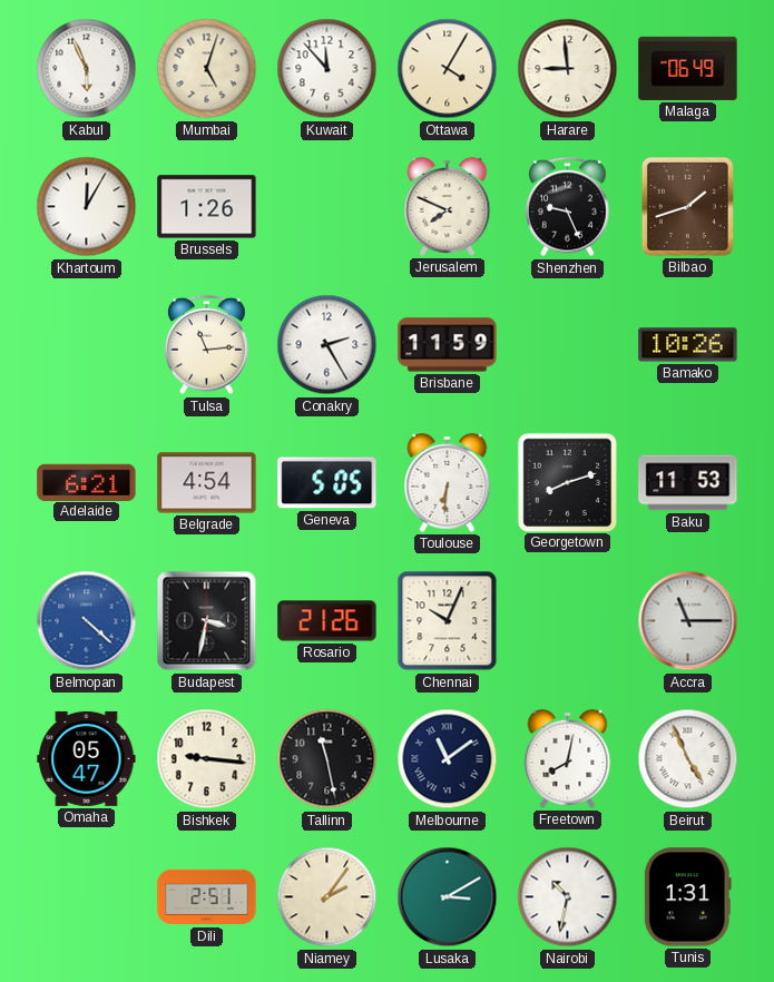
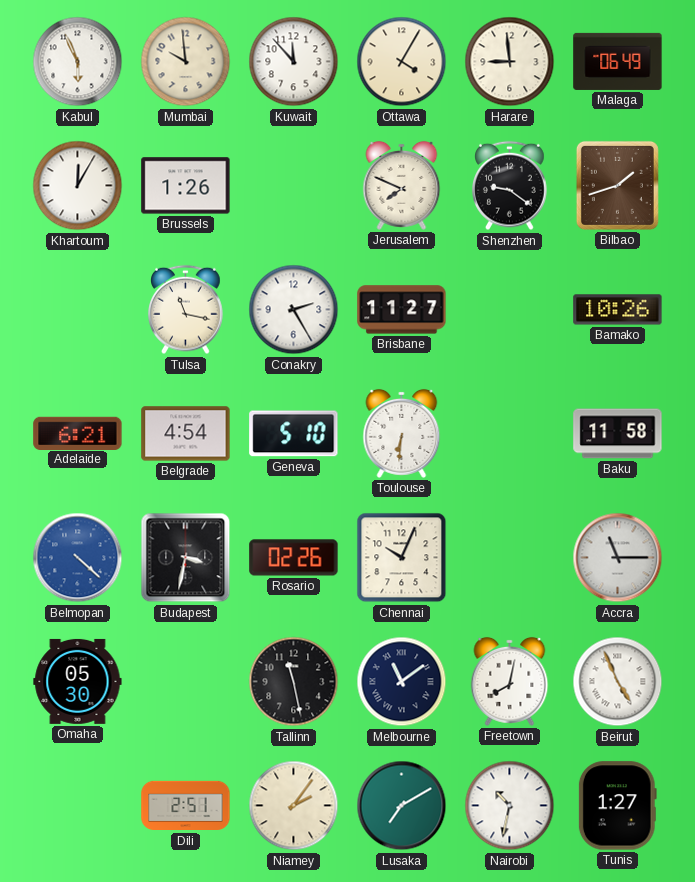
Mumbai: 5:03 -> 9:59
Shenzhen: 9:26 -> 9:21
Tulsa: 11:14 -> 11:17
Brisbane: 11:59 -> 11:27
Geneva: 5:05 -> 5:10
Georgetown: 8:12 -> none
Baku: 11:53 -> 11:58
Rosario: 21:26 -> 02:26
Omaha: 05:47 -> 05:30
Bishkek: 9:16 -> none
Lusaka: 3:10 -> 7:10
Tunis: 1:31 -> 1:27
